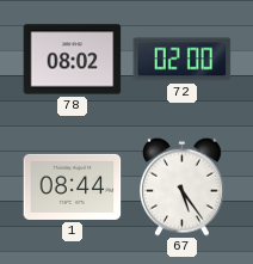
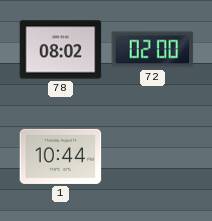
1: 08:44 -> 10:44
67: 5:24 -> none
